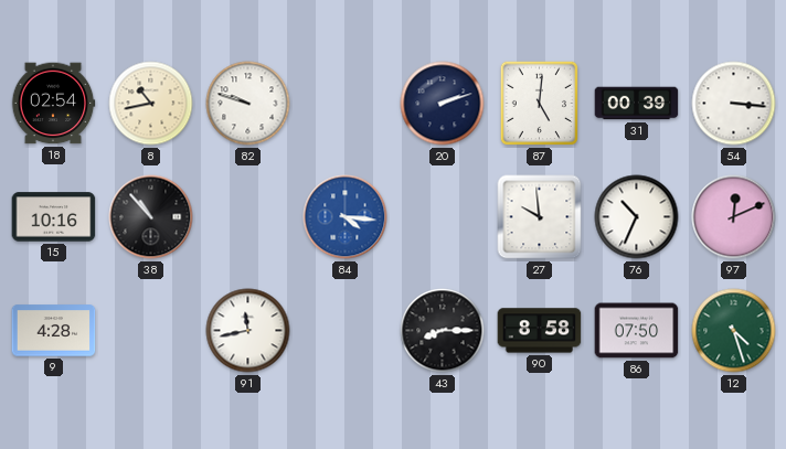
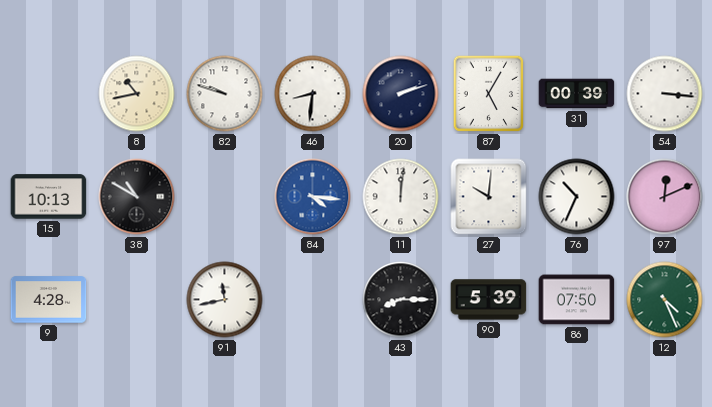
18: 02:54 -> none
46: none -> 8:31
87: 5:01 -> 5:05
15: 10:16 -> 10:13
38: 10:53 -> 10:50
11: none -> 12:01
27: 9:59 -> 10:01
90: 8:58 -> 5:39
12: 4:27 -> 4:26
